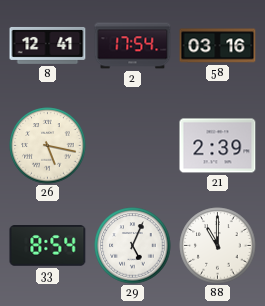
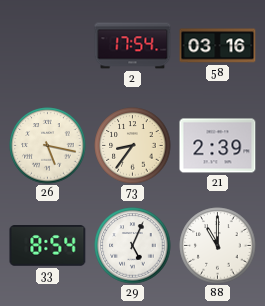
8: 12:41 -> none
73: none -> 8:36
